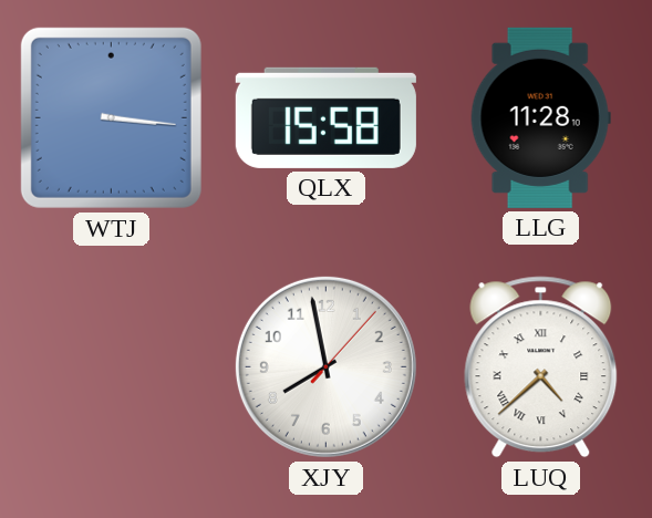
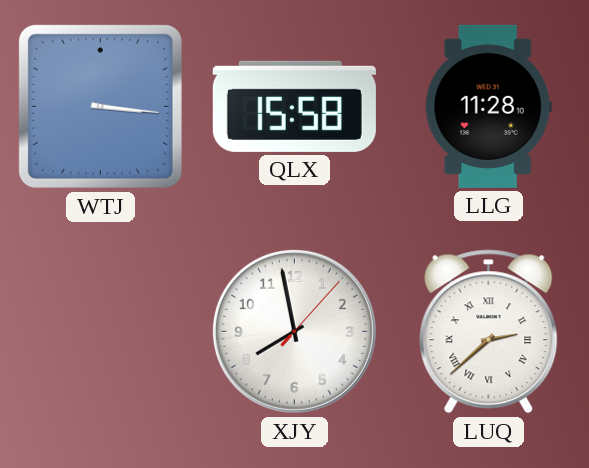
LUQ: 4:38 -> 2:38
